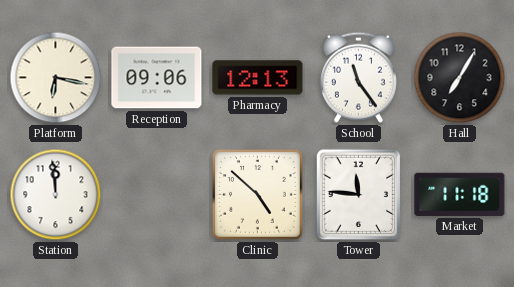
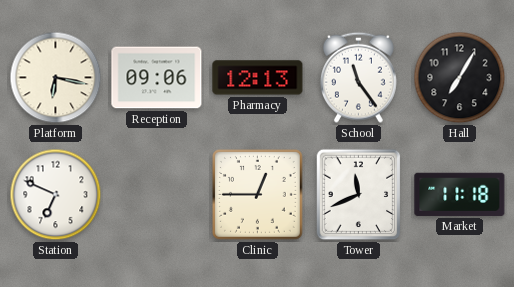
Station: 11:59 -> 6:49
Clinic: 4:52 -> 12:45
Tower: 11:46 -> 11:41
